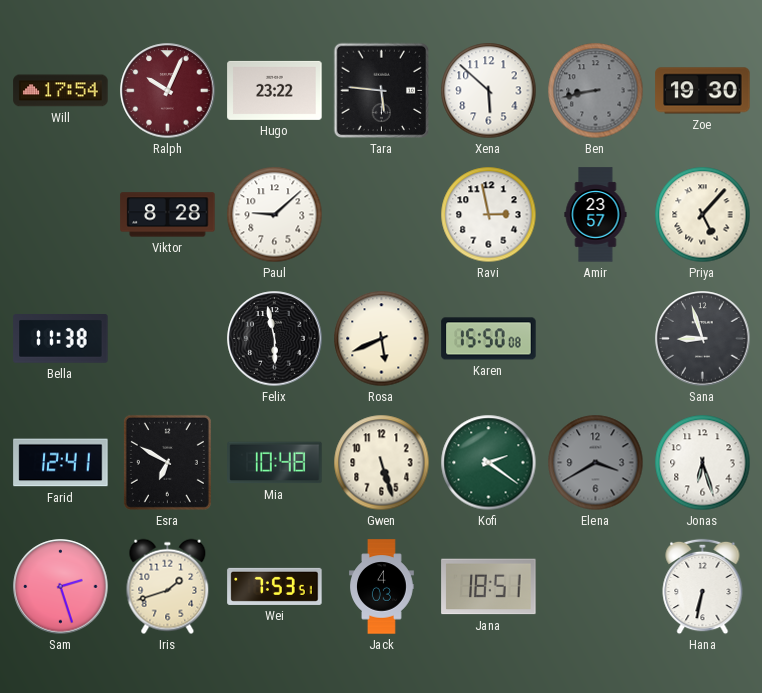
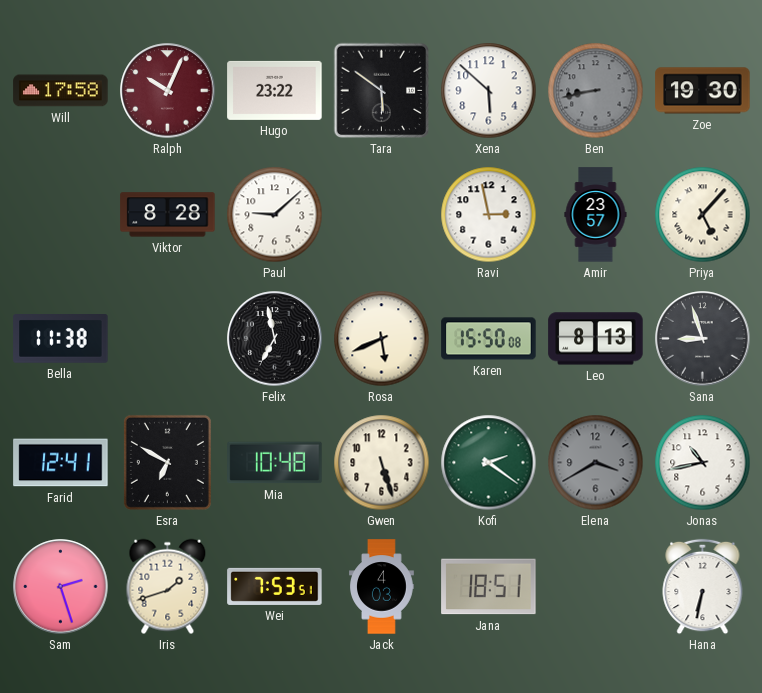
Will: 17:54 -> 17:58
Tara: 5:46 -> 5:51
Felix: 5:58 -> 6:58
Leo: none -> 8:13
Jonas: 6:27 -> 10:43
